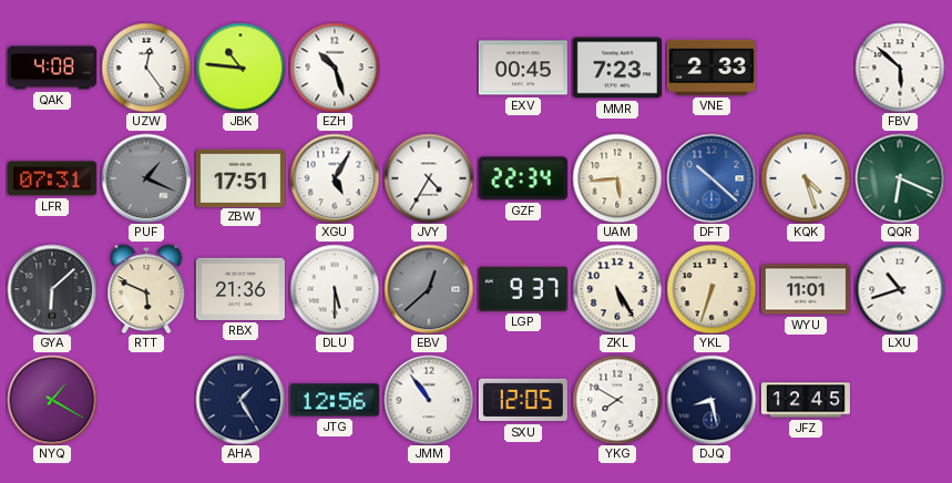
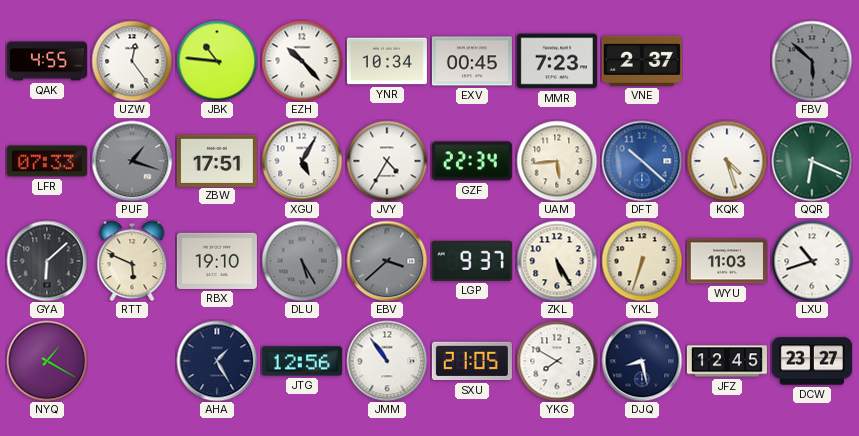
QAK: 4:08 -> 4:55
EZH: 10:27 -> 10:23
YNR: none -> 10:34
VNE: 2:33 -> 2:37
FBV dial: white -> grey
LFR: 07:31 -> 07:33
PUF: 1:19 -> 1:18
RBX: 21:36 -> 19:10
DLU: 5:30 -> 5:25
DLU dial: white -> grey
EBV: 12:38 -> 3:38
WYU: 11:01 -> 11:03
SXU: 12:05 -> 21:05
DCW: none -> 23:27
